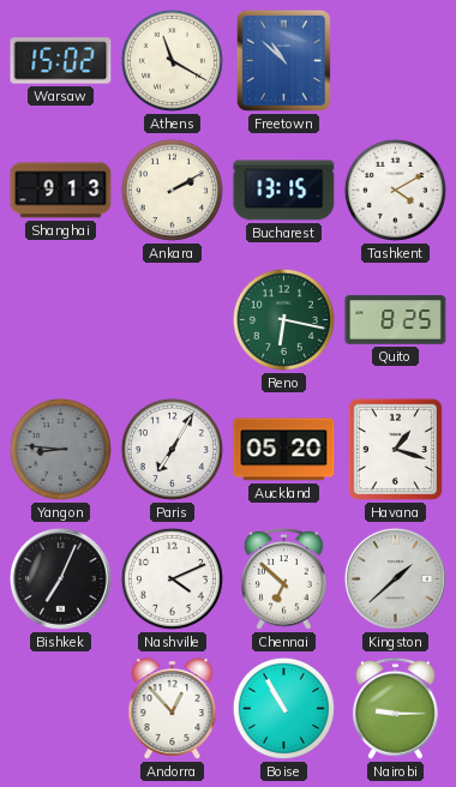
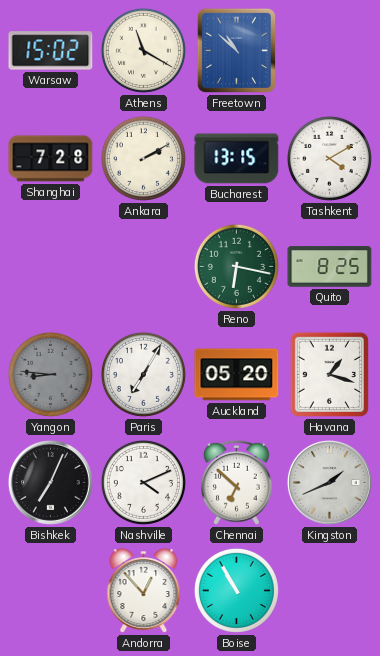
Shanghai: 9:13 -> 7:28
Kingston: 1:38 -> 1:41
Nairobi: 9:15 -> none
